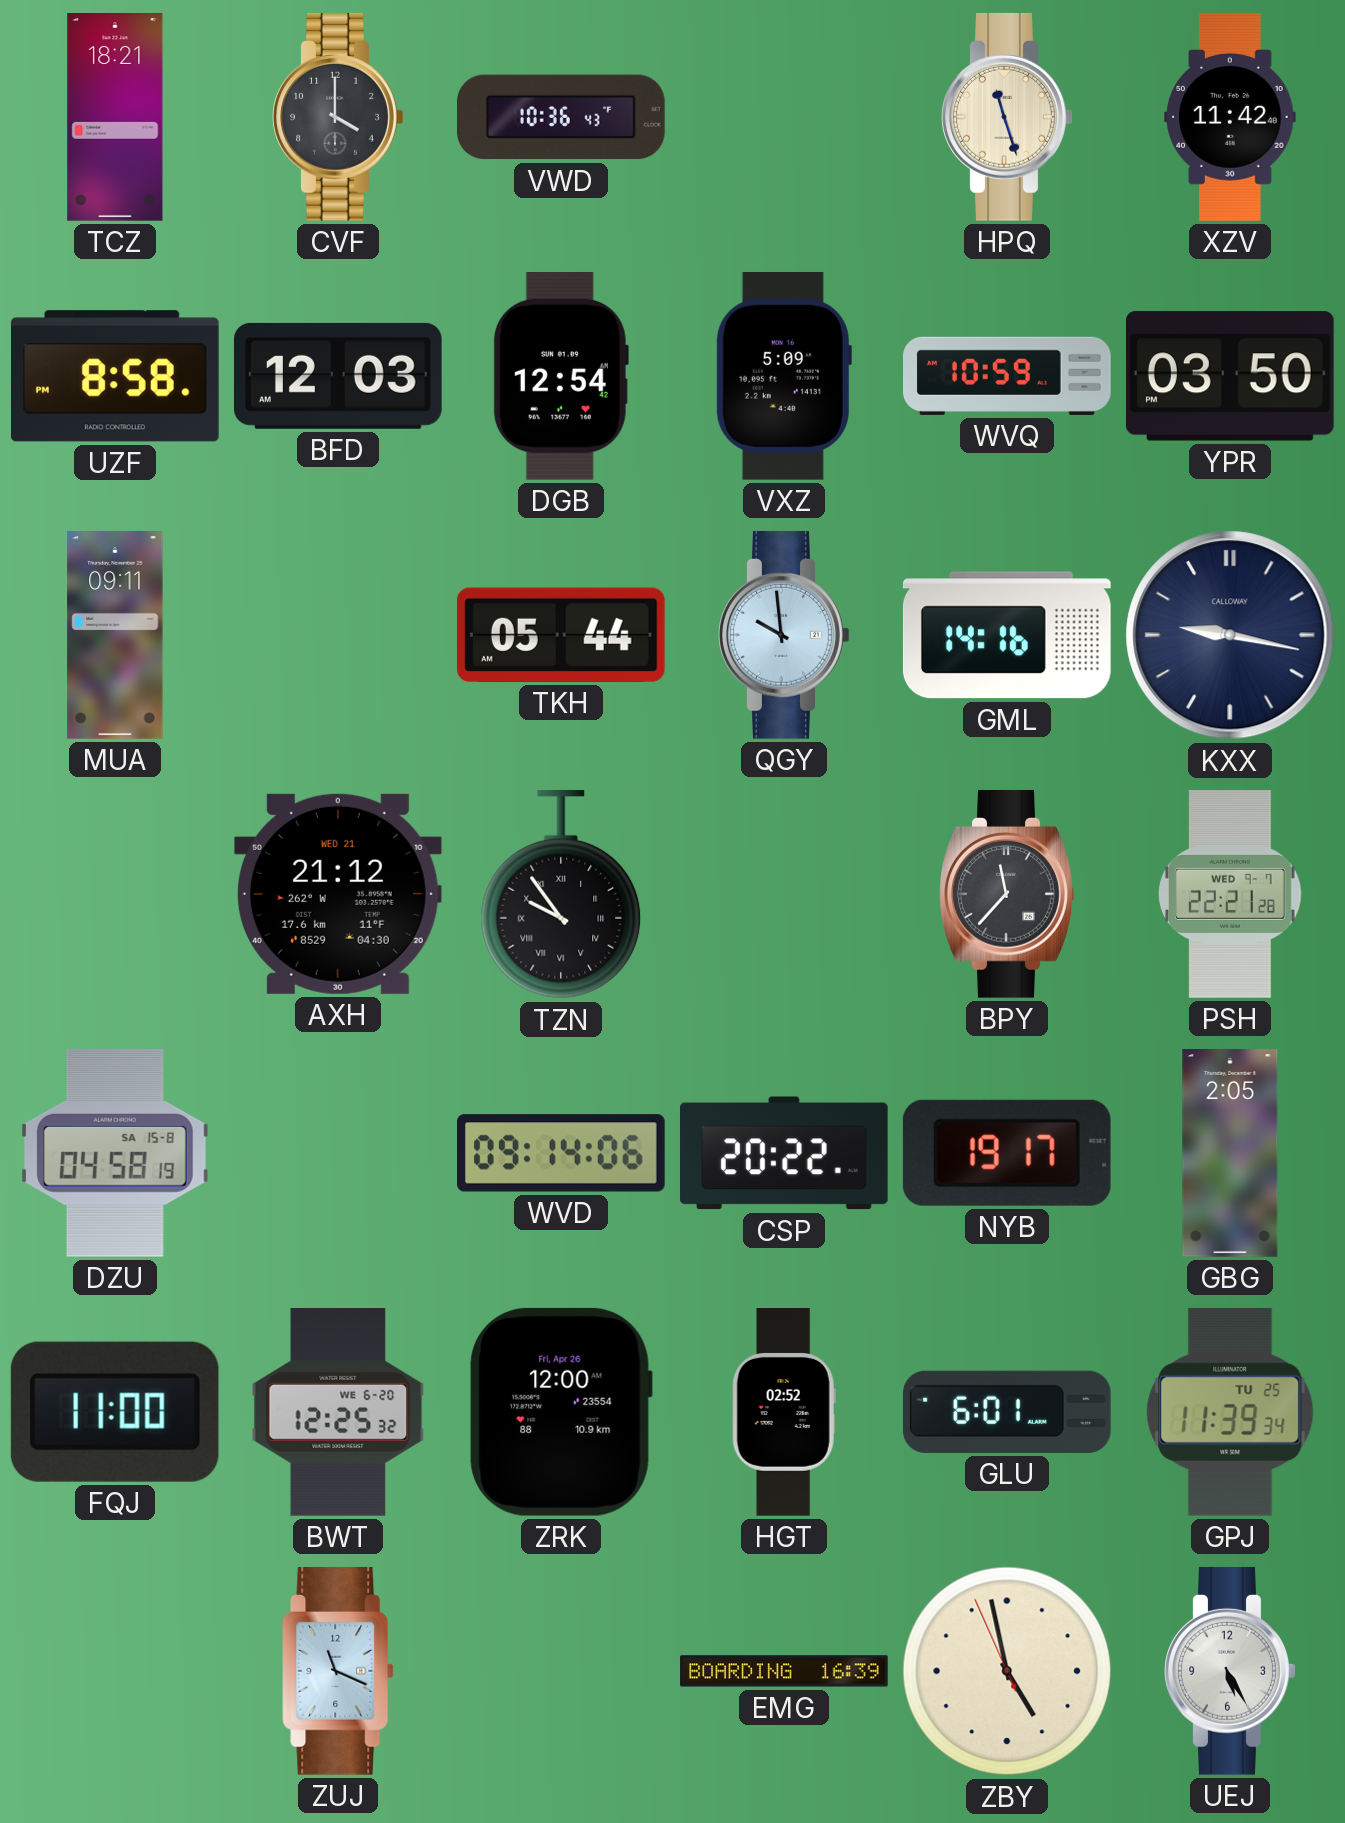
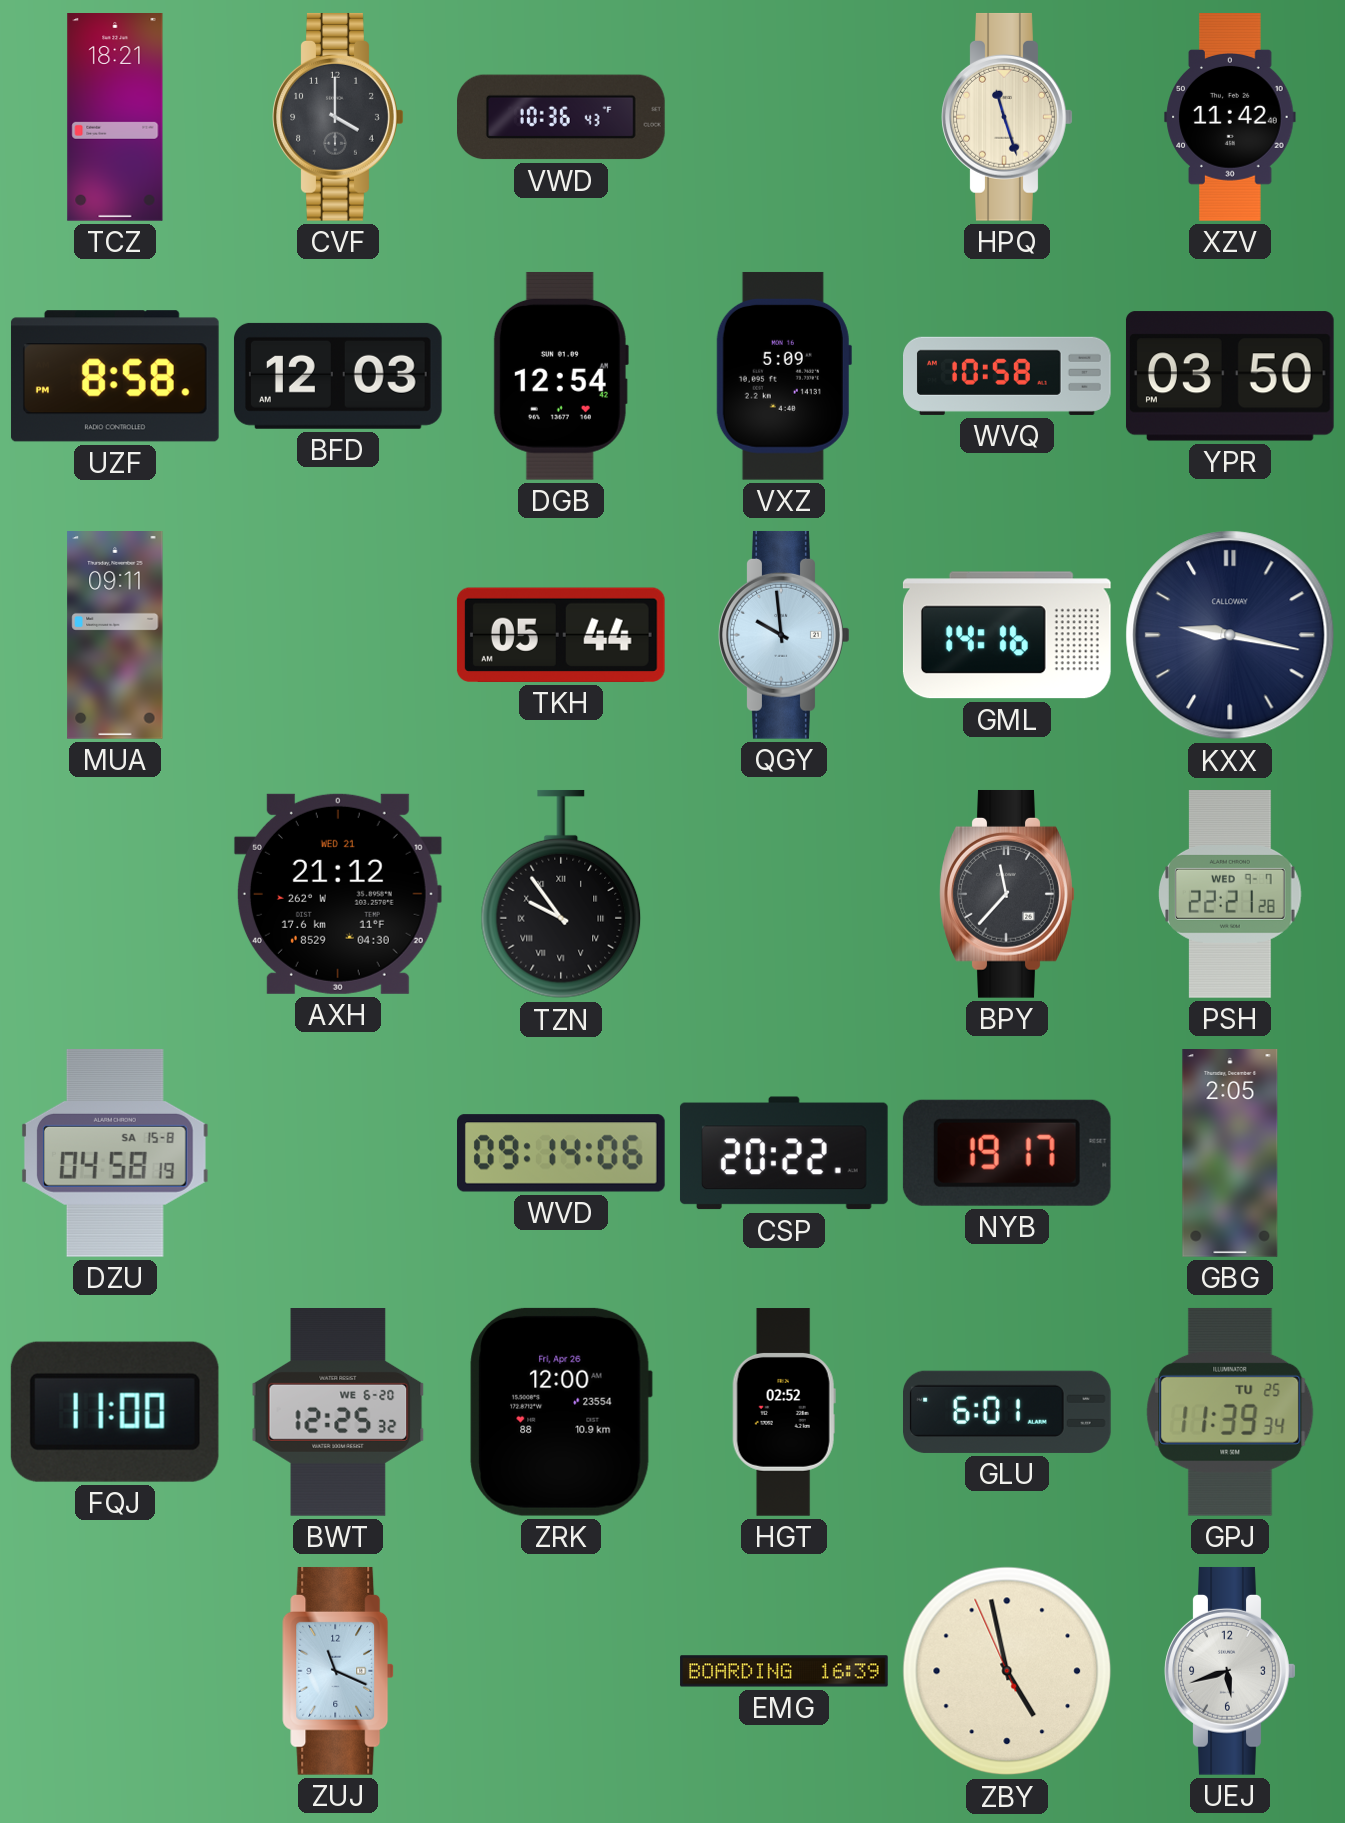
WVQ: 10:59 -> 10:58
UEJ: 5:25 -> 5:42
